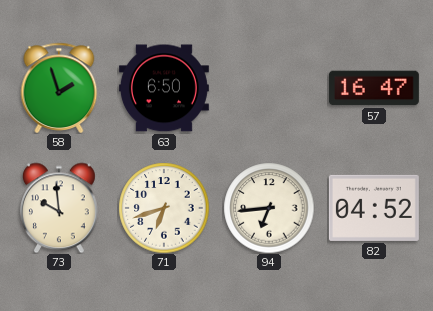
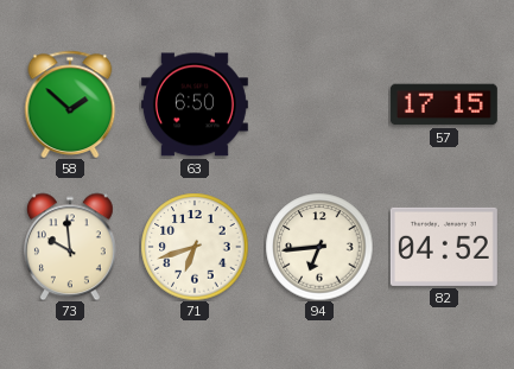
58: 1:57 -> 1:52
57: 16:47 -> 17:15
